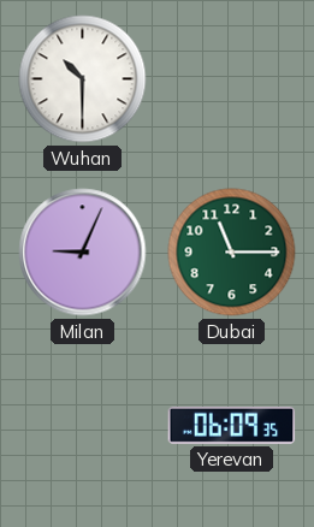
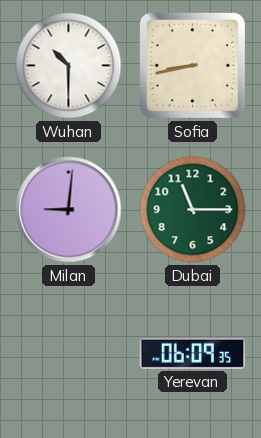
Sofia: none -> 8:43
Milan: 9:04 -> 9:01
